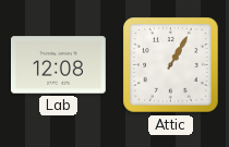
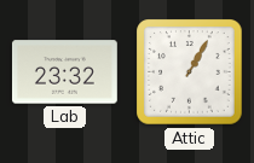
Lab: 12:08 -> 23:32
